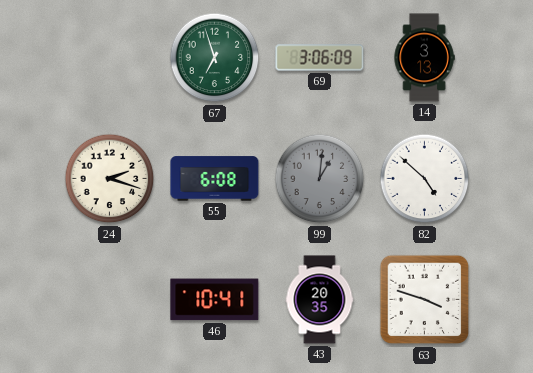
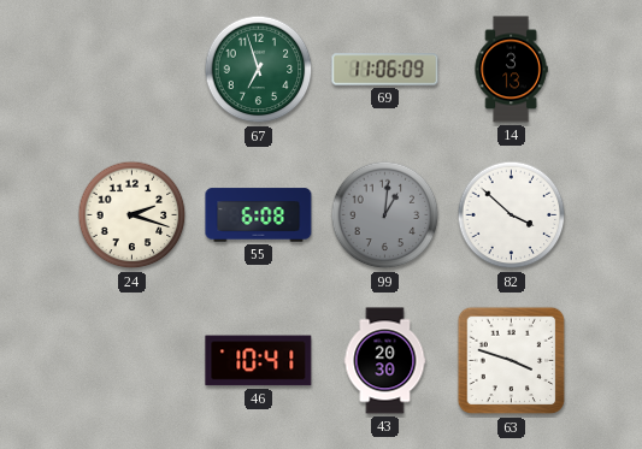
69: 3:06 -> 11:06
82: 4:52 -> 3:52
43: 20:35 -> 20:30
